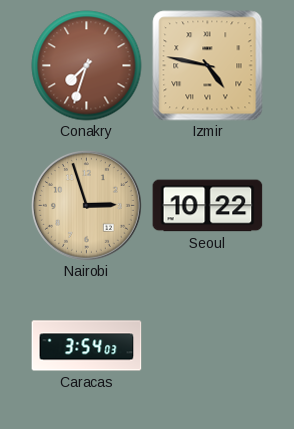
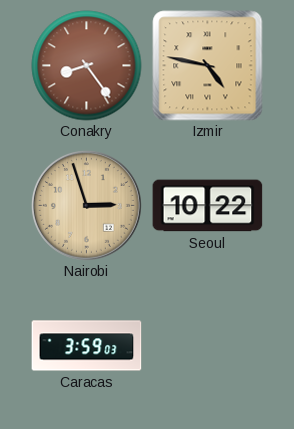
Conakry: 7:33 -> 8:24
Caracas: 3:54 -> 3:59
